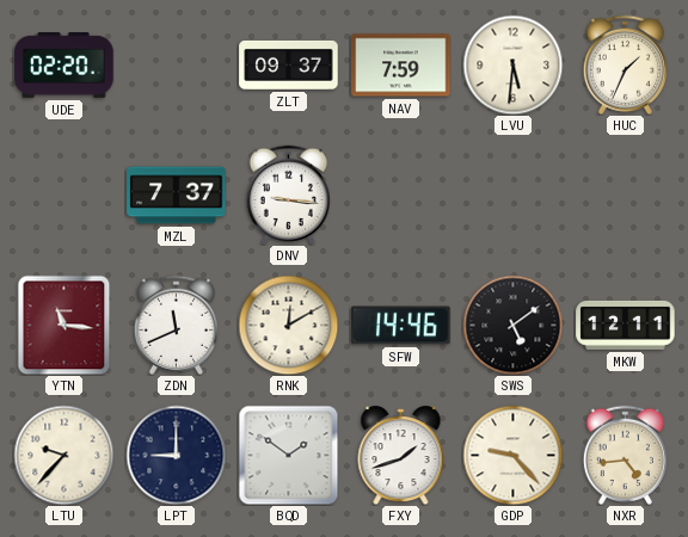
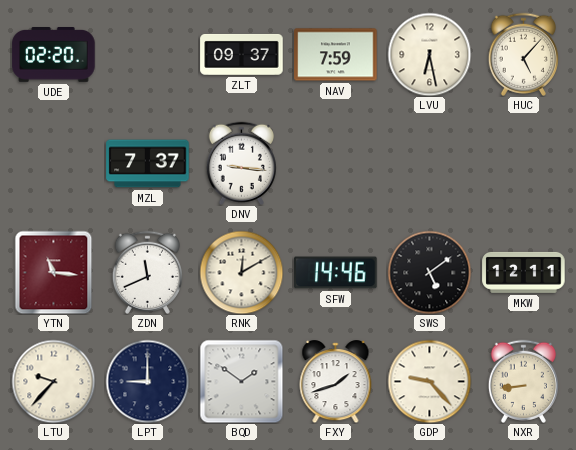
LVU: 5:31 -> 6:28
HUC: 1:34 -> 5:07
NXR: 4:44 -> 8:44
